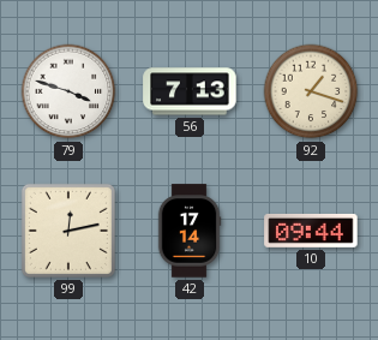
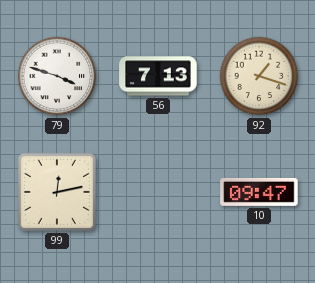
42: 17:14 -> none
10: 09:44 -> 09:47
